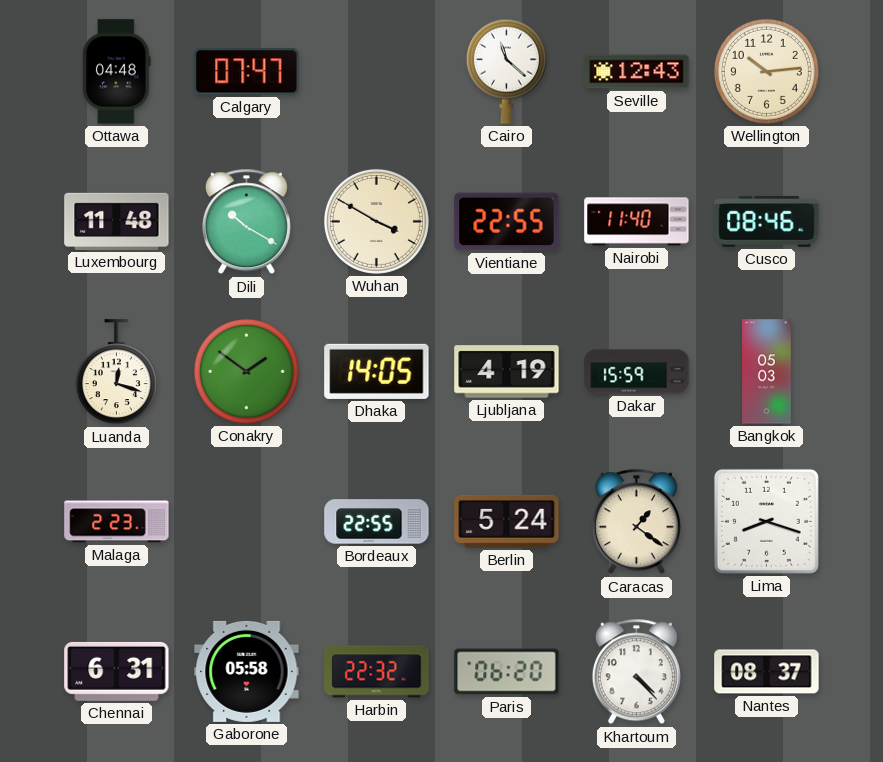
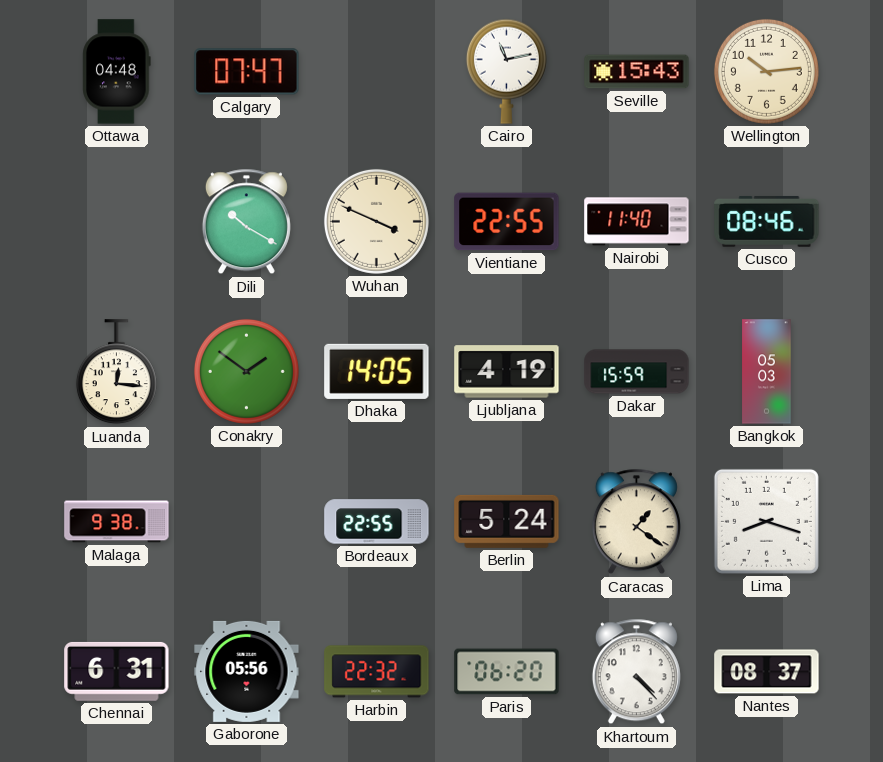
Cairo: 11:22 -> 11:13
Seville: 12:43 -> 15:43
Luxembourg: 11:48 -> none
Wuhan: 3:50 -> 3:49
Luanda: 12:18 -> 12:16
Malaga: 2:23 -> 9:38
Gaborone: 05:58 -> 05:56
